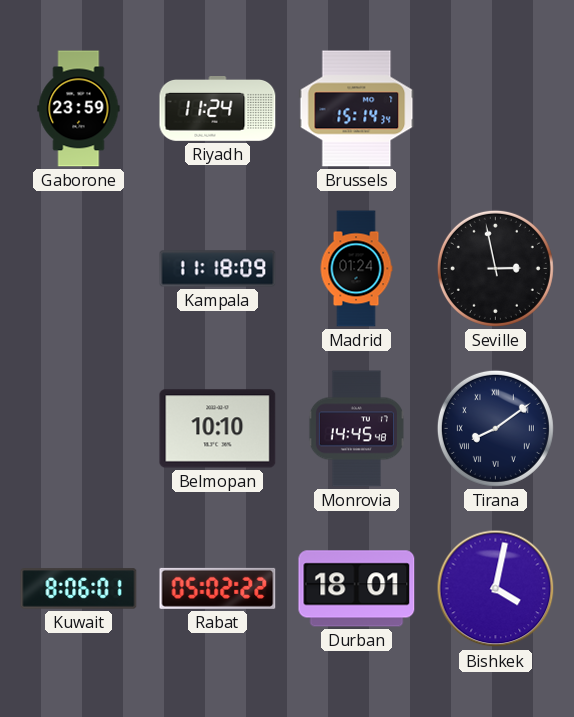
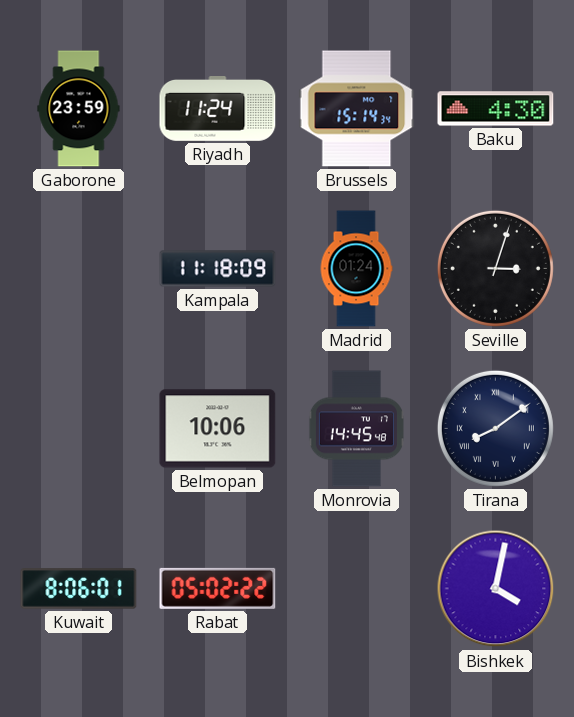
Baku: none -> 4:30
Seville: 2:58 -> 3:03
Belmopan: 10:10 -> 10:06
Durban: 18:01 -> none
